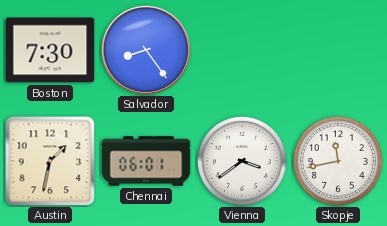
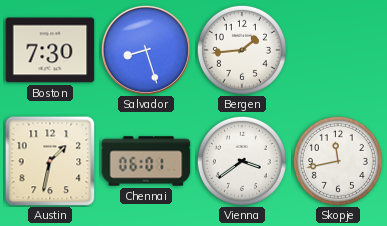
Salvador: 8:24 -> 8:27
Bergen: none -> 1:44
